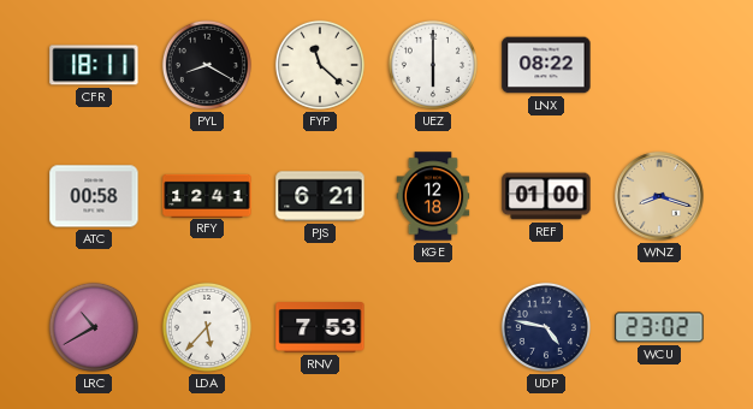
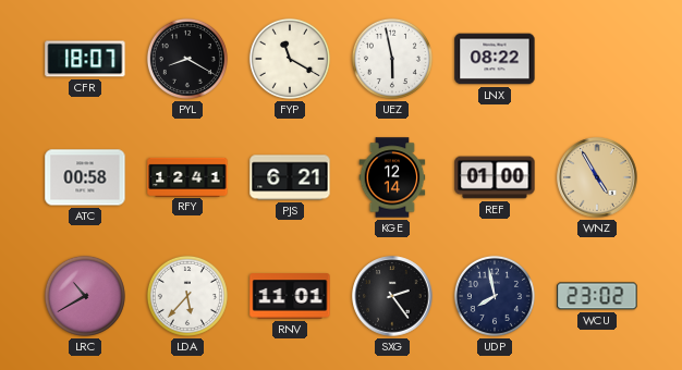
CFR: 18:11 -> 18:07
FYP: 11:22 -> 11:20
UEZ: 6:00 -> 5:58
KGE: 12:18 -> 12:14
WNZ: 8:18 -> 4:55
RNV: 7:53 -> 11:01
SXG: none -> 2:24
UDP: 4:47 -> 7:58
